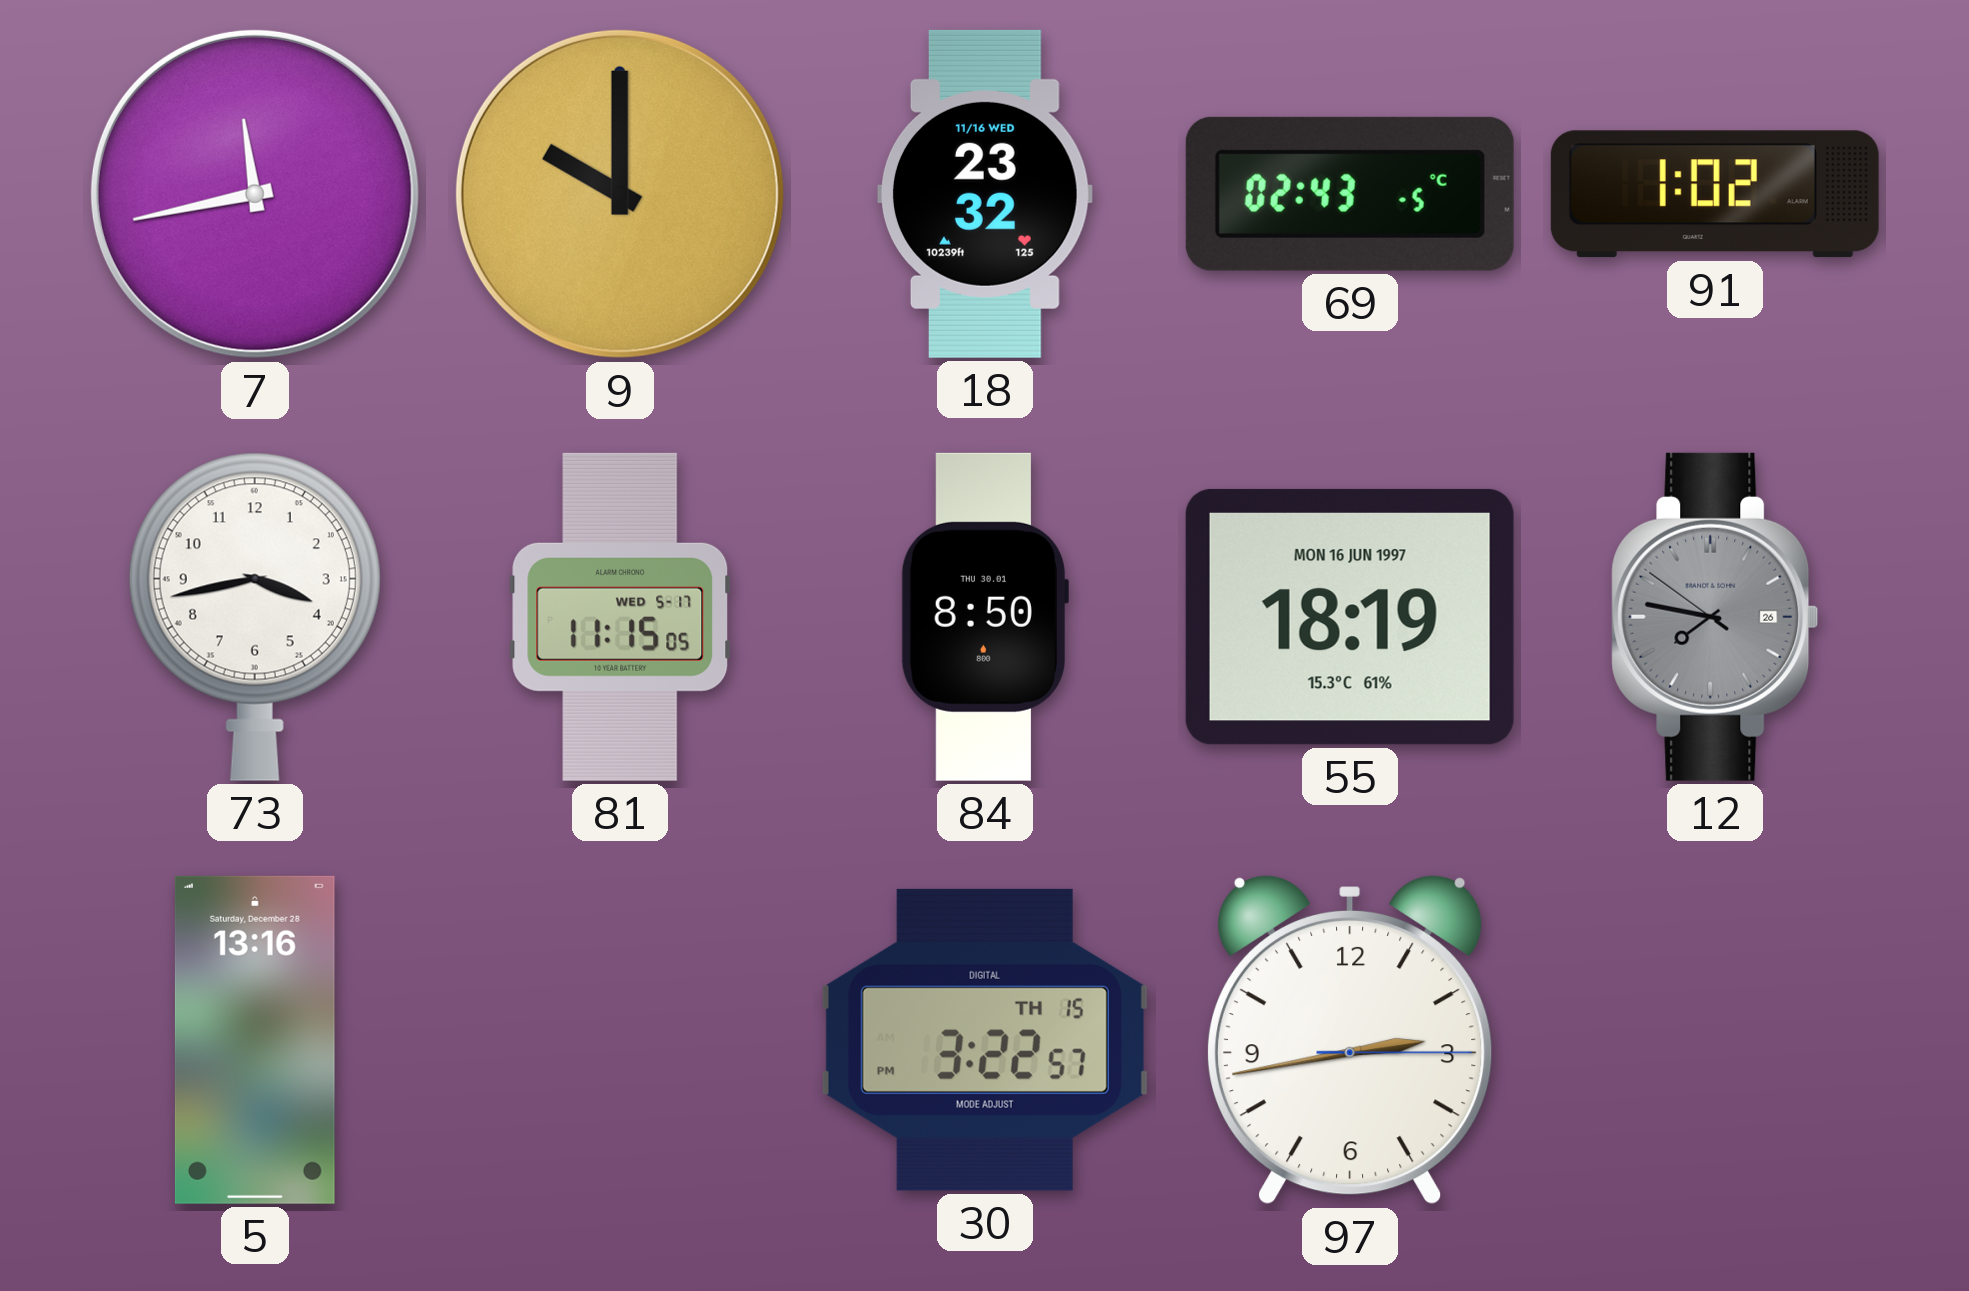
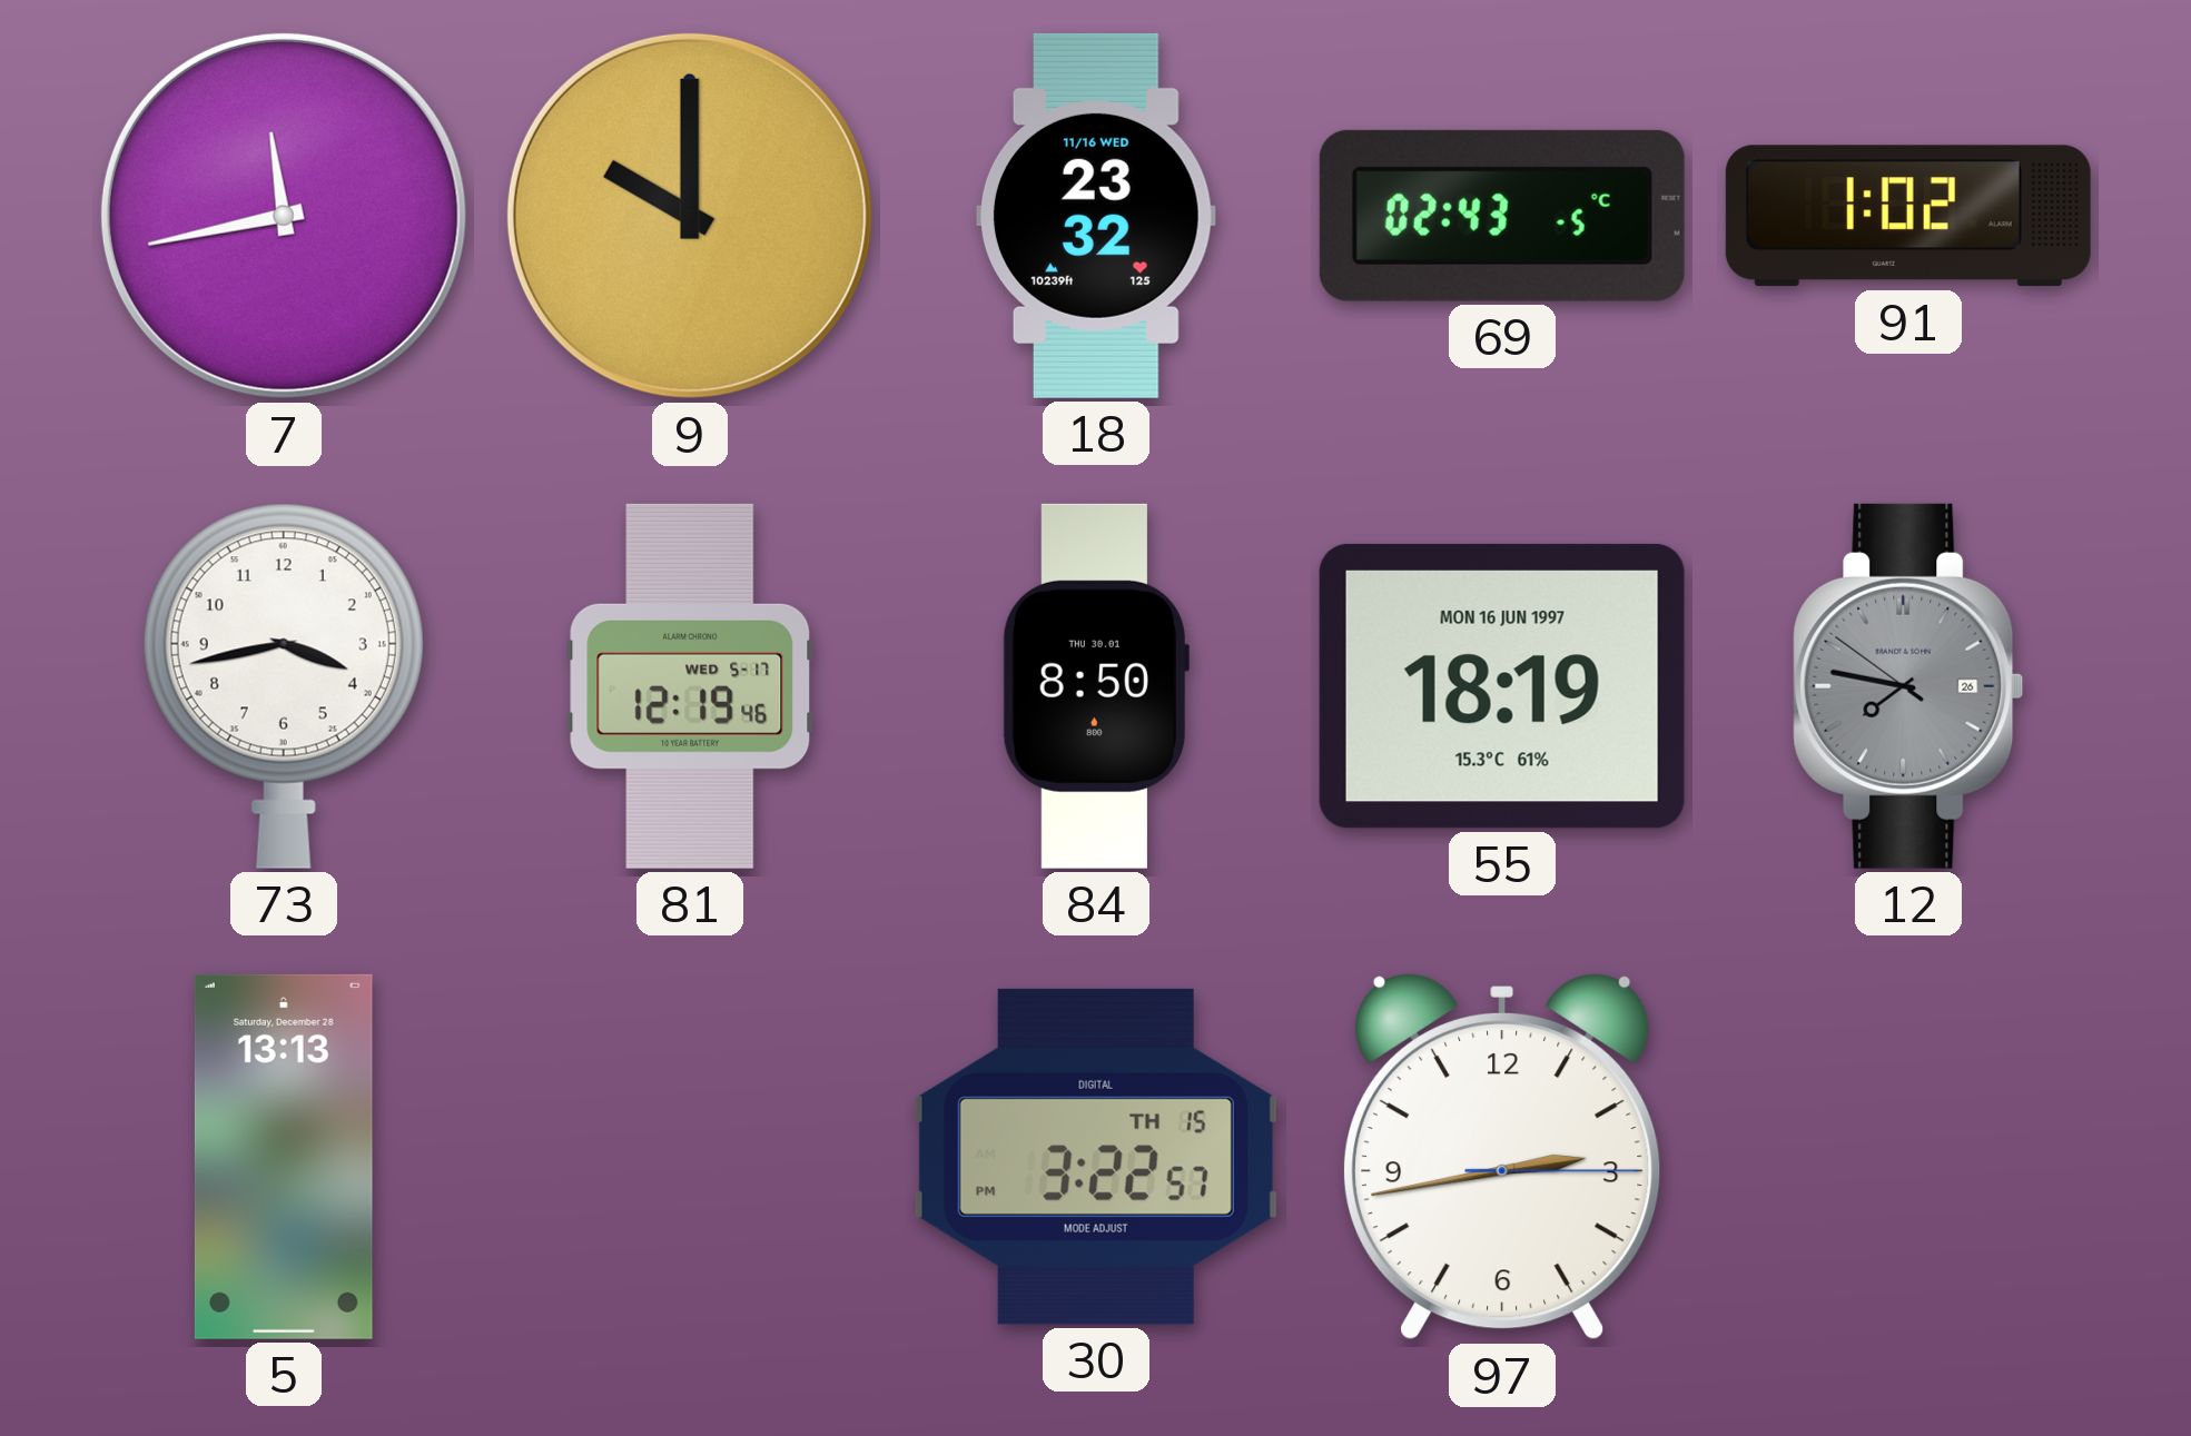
81: 11:15 -> 12:19
5: 13:16 -> 13:13
